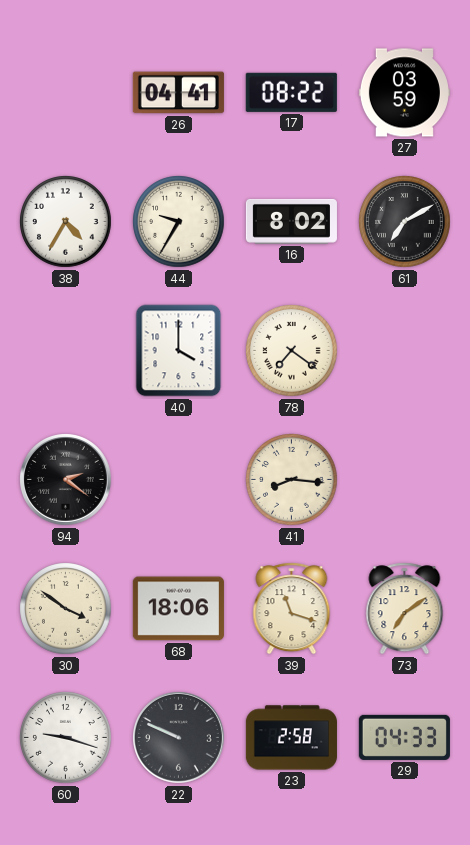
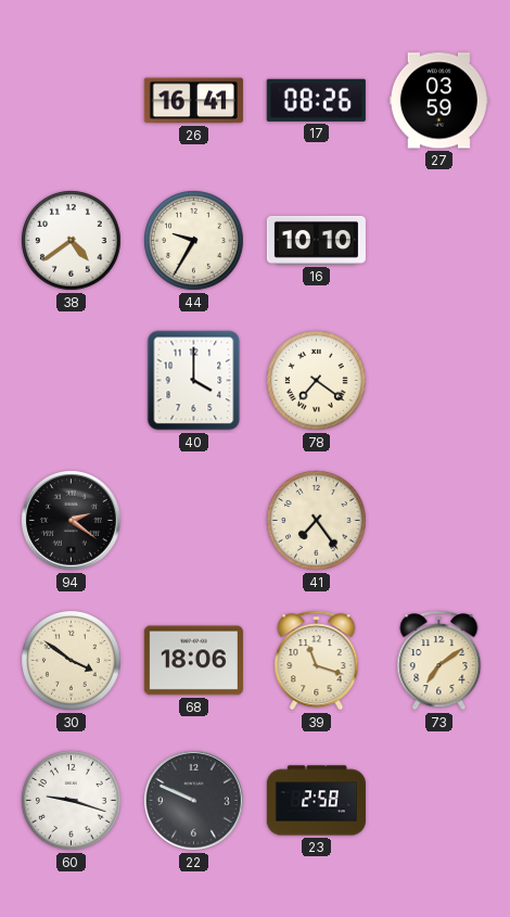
26: 04:41 -> 16:41
17: 08:22 -> 08:26
38: 4:35 -> 4:39
16: 8:02 -> 10:10
61: 7:10 -> none
41: 8:16 -> 7:24
29: 04:33 -> none
